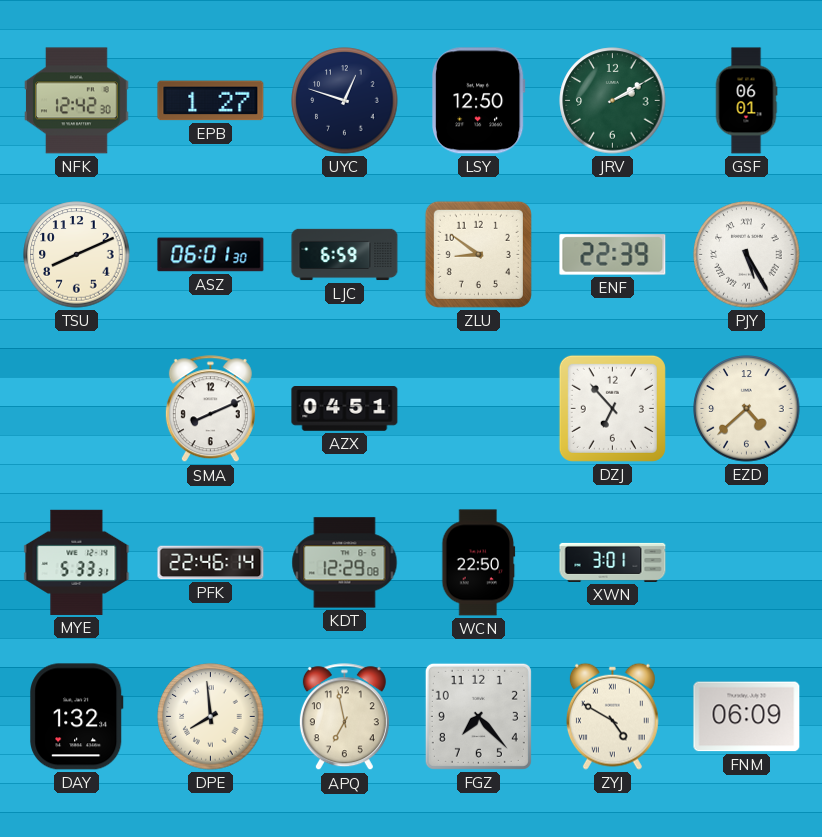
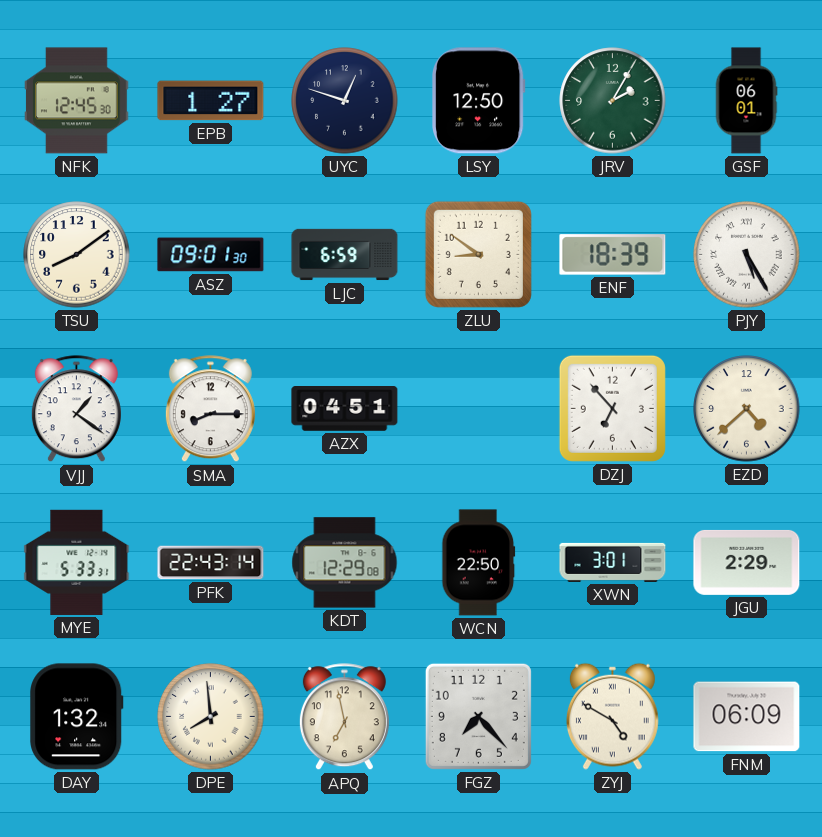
NFK: 12:42 -> 12:45
JRV: 2:10 -> 2:05
TSU: 8:11 -> 8:09
ASZ: 06:01 -> 09:01
ENF: 22:39 -> 18:39
VJJ: none -> 1:21
SMA: 8:11 -> 8:15
PFK: 22:46 -> 22:43
JGU: none -> 2:29
